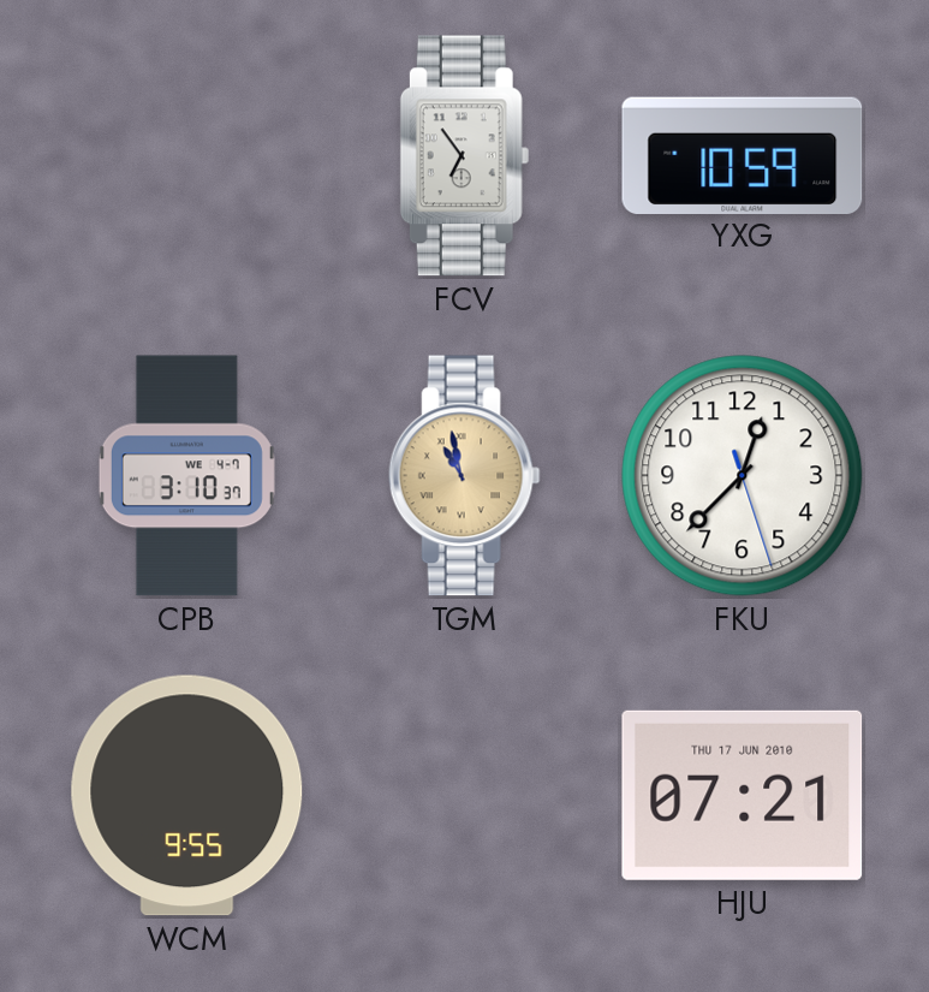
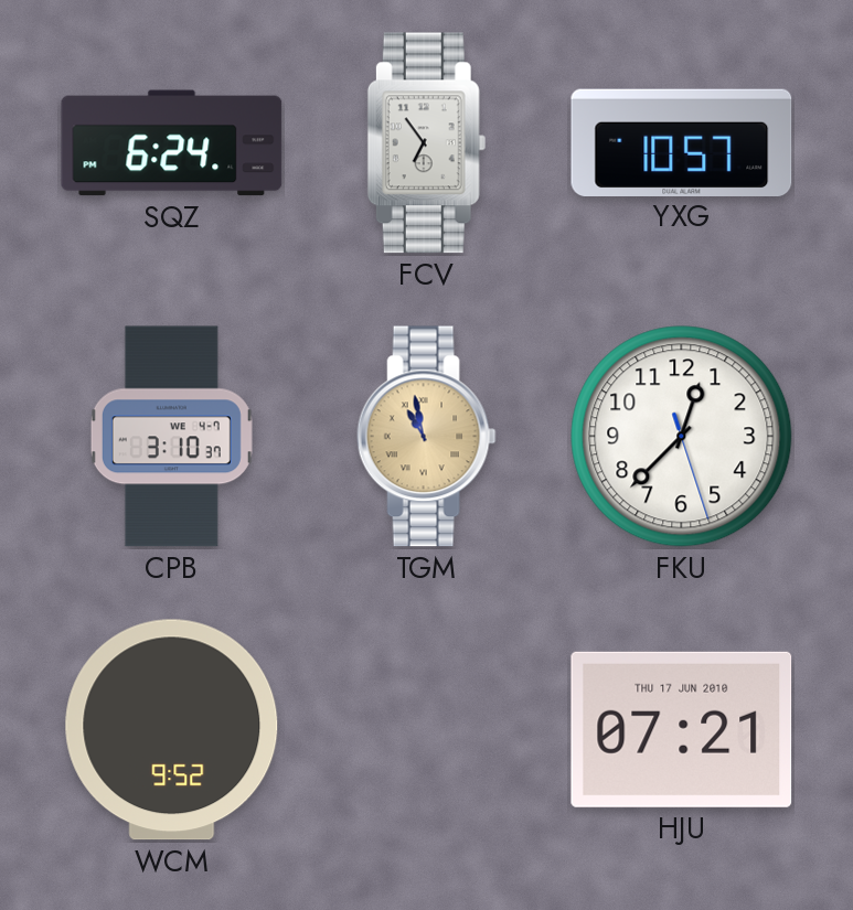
SQZ: none -> 6:24
YXG: 10:59 -> 10:57
WCM: 9:55 -> 9:52
